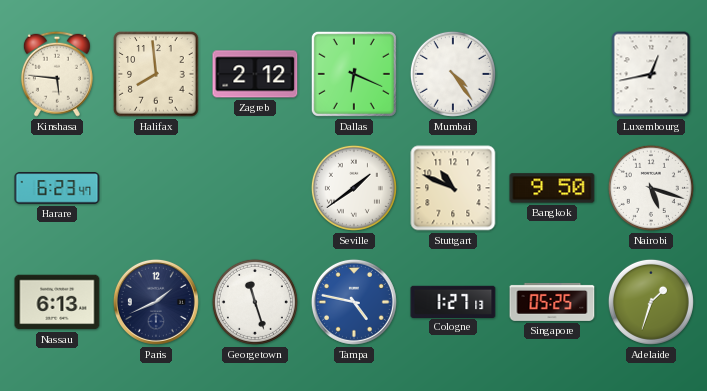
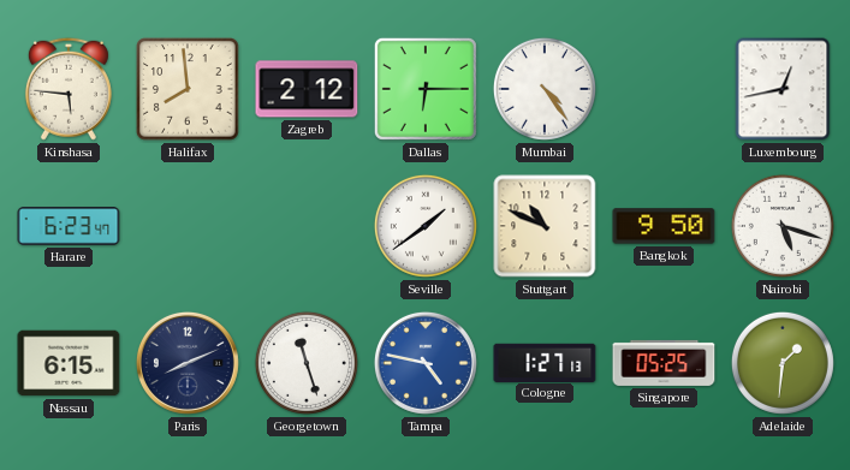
Dallas: 6:19 -> 6:15
Nassau: 6:13 -> 6:15
Paris: 1:41 -> 8:11
Adelaide: 1:33 -> 1:31
